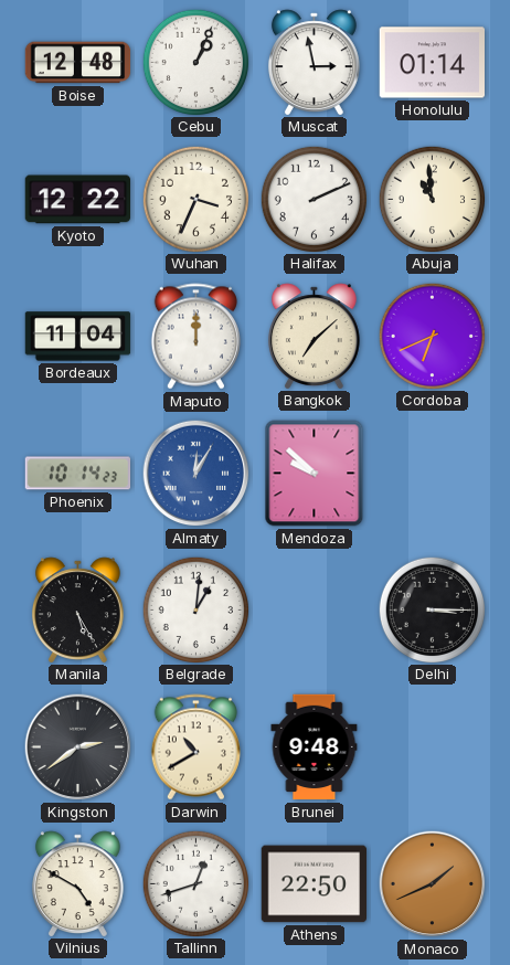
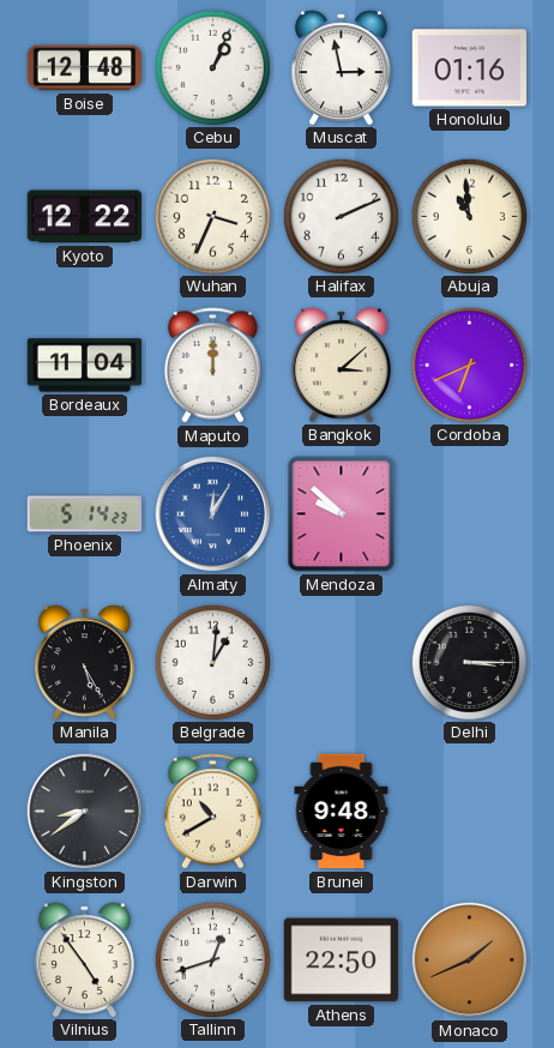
Honolulu: 01:14 -> 01:16
Bangkok: 7:08 -> 3:08
Phoenix: 10:14 -> 5:14
Kingston: 2:39 -> 8:39
Vilnius: 4:50 -> 4:54
